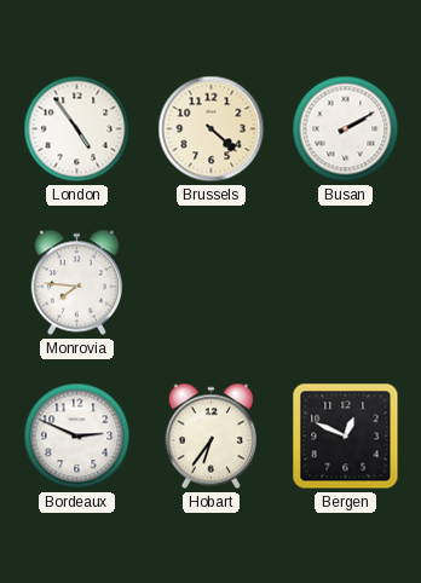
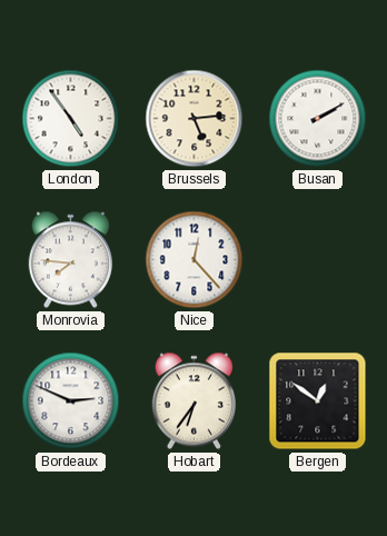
Brussels: 4:22 -> 5:14
Nice: none -> 12:23
Bergen: 12:49 -> 12:51
